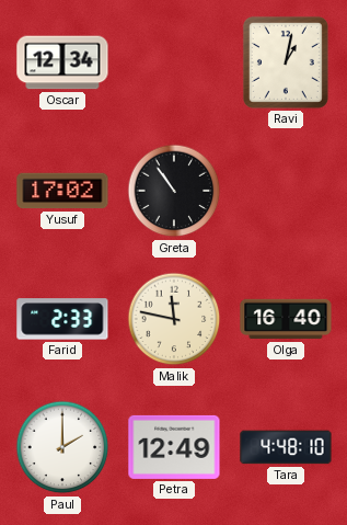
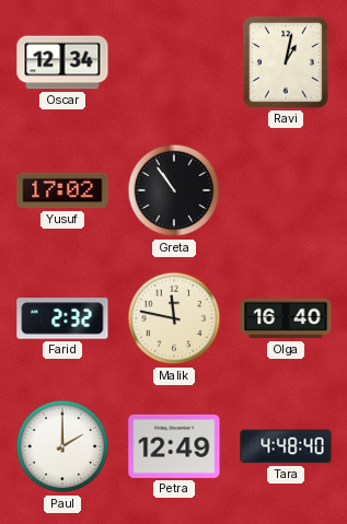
Farid: 2:33 -> 2:32
Tara: 4:48:10 -> 4:48:40
